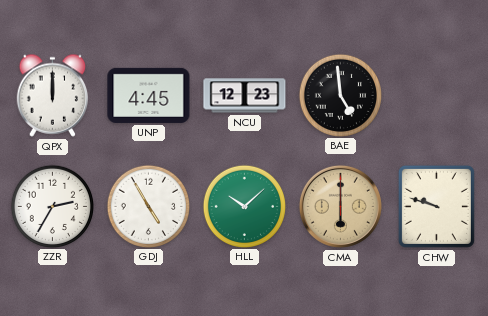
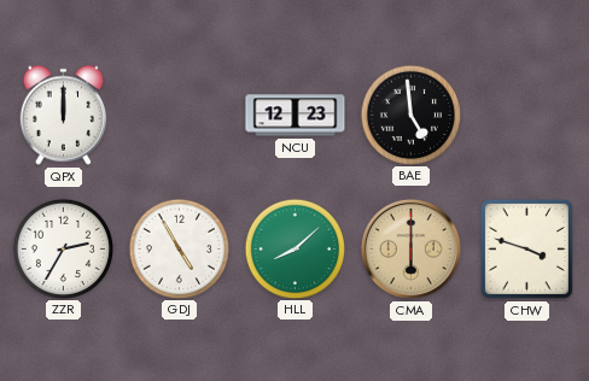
UNP: 4:45 -> none
HLL: 10:08 -> 8:08
CHW: 9:48 -> 3:48
